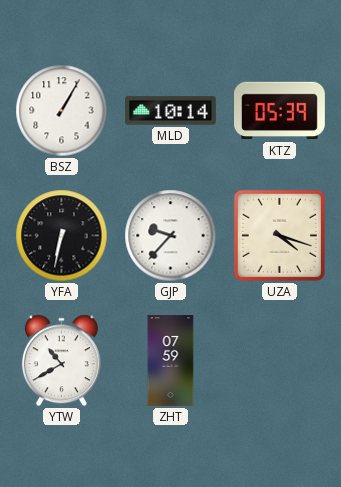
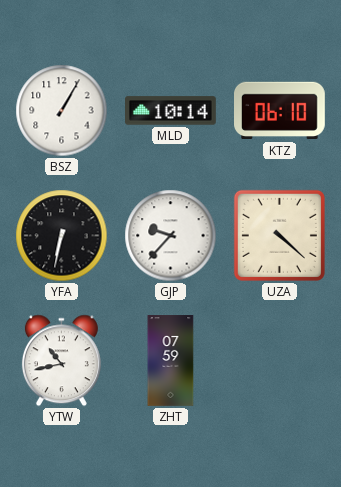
KTZ: 05:39 -> 06:10
UZA: 4:18 -> 4:22
YTW: 10:40 -> 10:43
